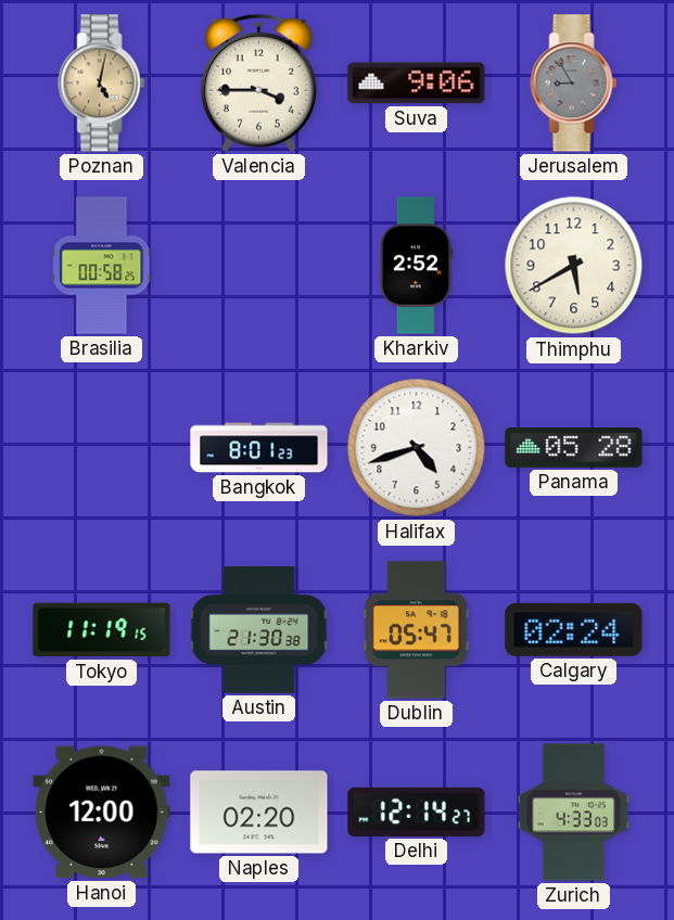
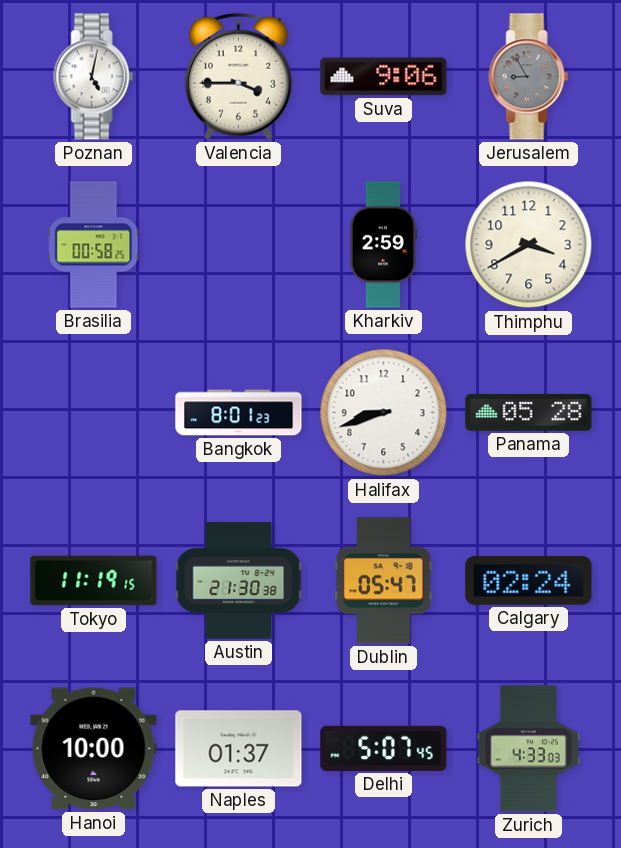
Poznan dial: champagne -> white
Kharkiv: 2:52 -> 2:59
Thimphu: 5:40 -> 3:40
Halifax: 4:42 -> 8:42
Hanoi: 12:00 -> 10:00
Naples: 02:20 -> 01:37
Delhi: 12:14 -> 5:07
